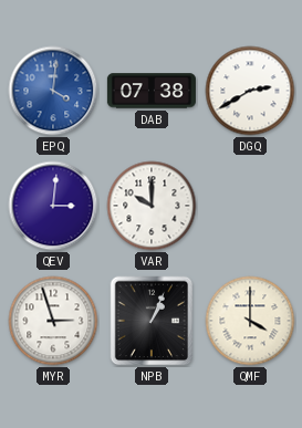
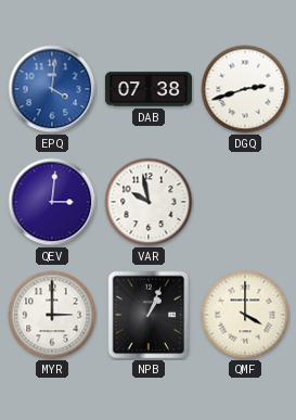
DGQ: 2:40 -> 2:42
VAR: 10:00 -> 9:58
MYR: 2:57 -> 3:00
